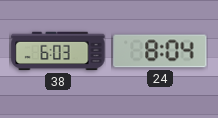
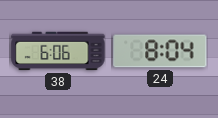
38: 6:03 -> 6:06
